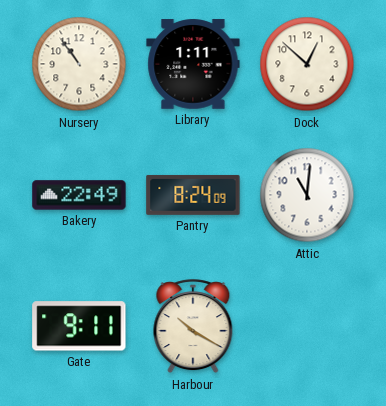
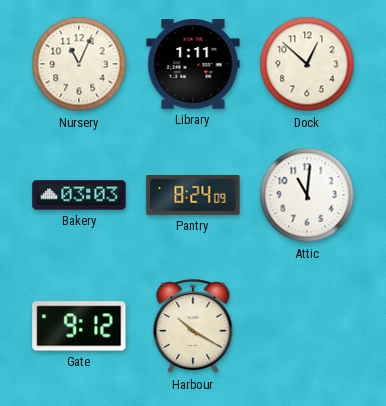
Nursery: 10:54 -> 11:04
Bakery: 22:49 -> 03:03
Gate: 9:11 -> 9:12
